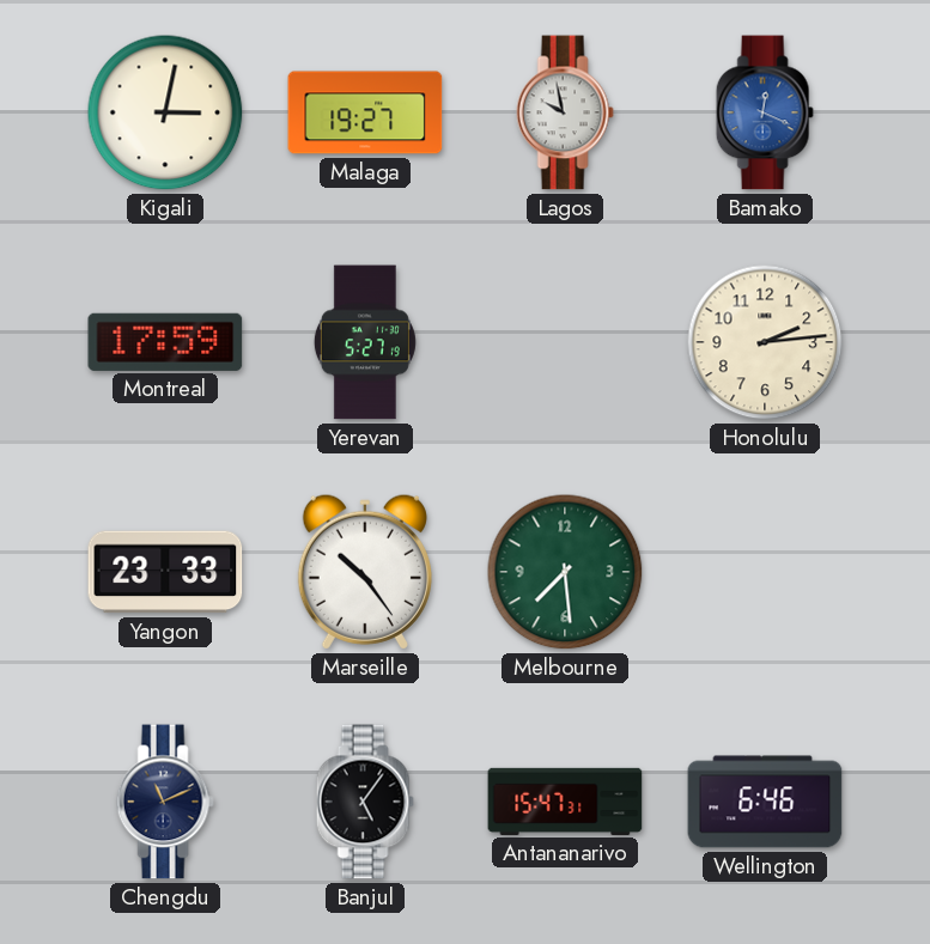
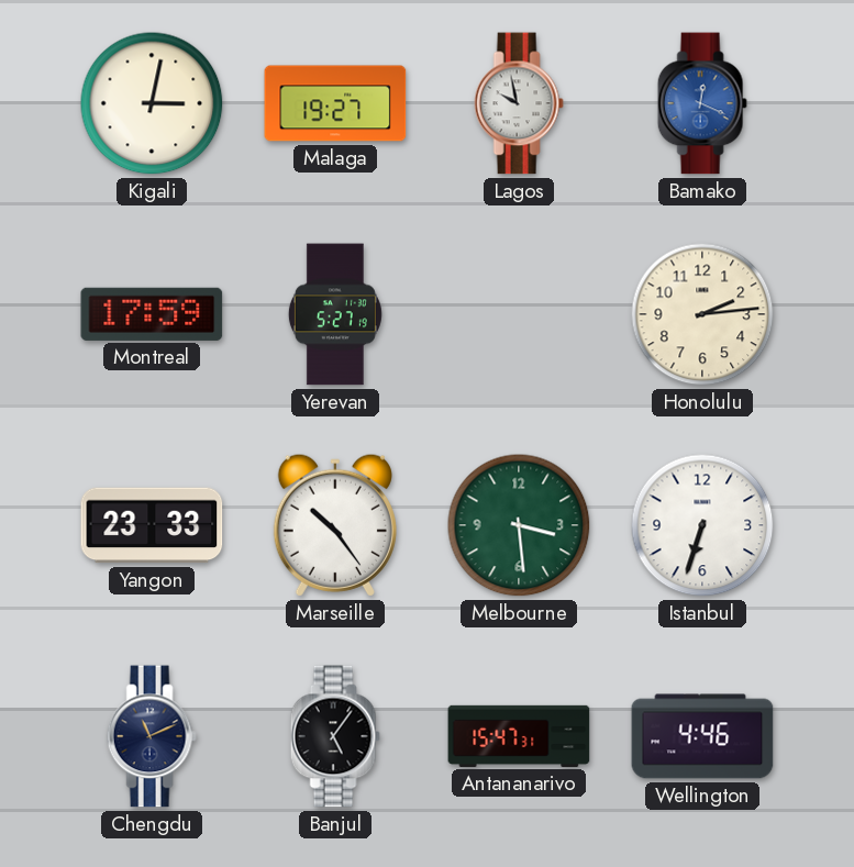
Melbourne: 7:29 -> 3:29
Istanbul: none -> 6:33
Wellington: 6:46 -> 4:46
